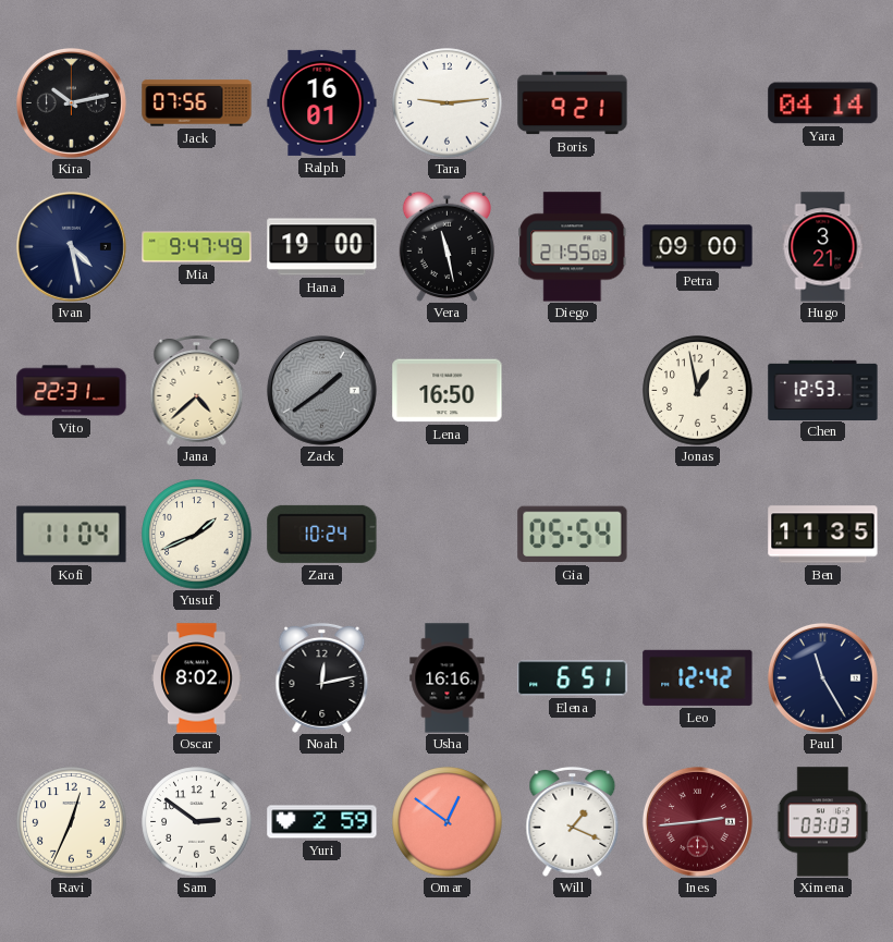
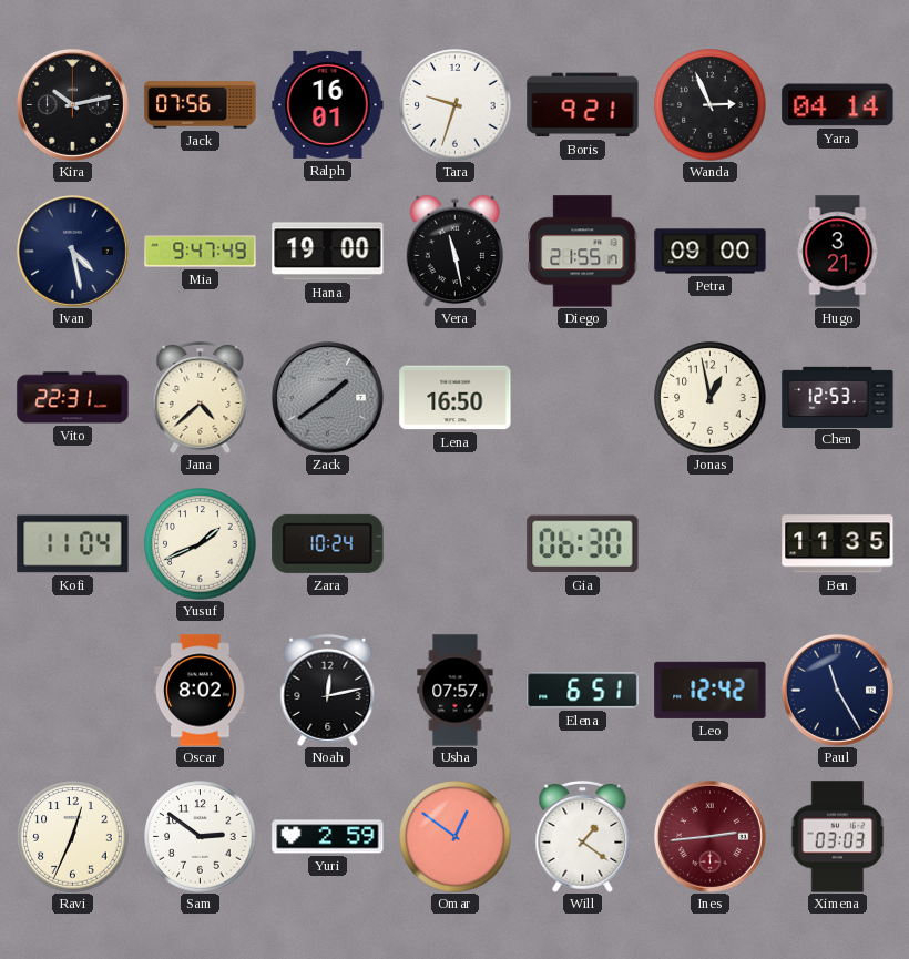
Tara: 9:14 -> 9:33
Wanda: none -> 2:56
Diego: 21:55:03 -> 21:55:17
Gia: 05:54 -> 06:30
Usha: 16:16 -> 07:57
Will: 1:19 -> 1:21
